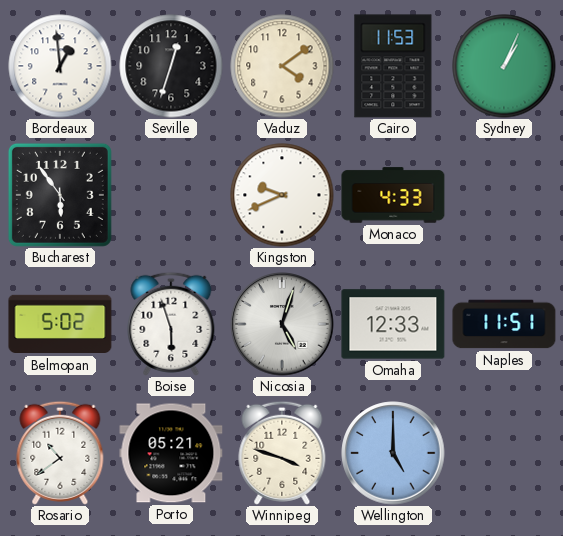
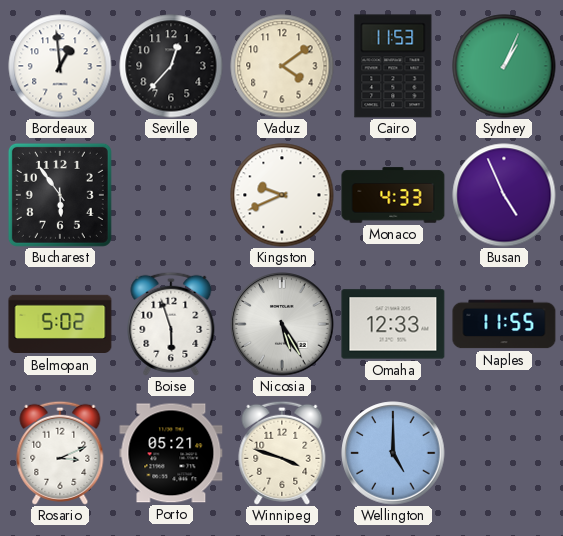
Seville: 12:33 -> 12:37
Busan: none -> 4:56
Nicosia: 5:03 -> 5:25
Naples: 11:51 -> 11:55
Rosario: 10:39 -> 3:11
